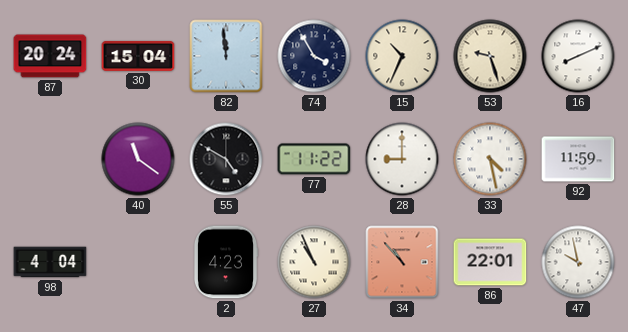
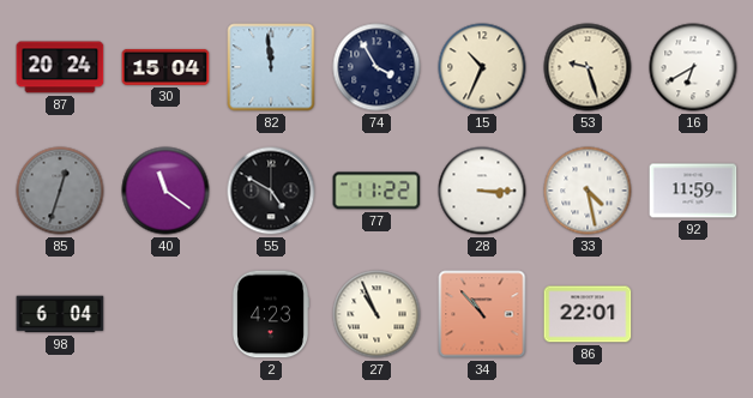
16: 8:11 -> 6:40
85: none -> 12:33
28: 9:00 -> 3:15
98: 4:04 -> 6:04
47: 9:58 -> none
